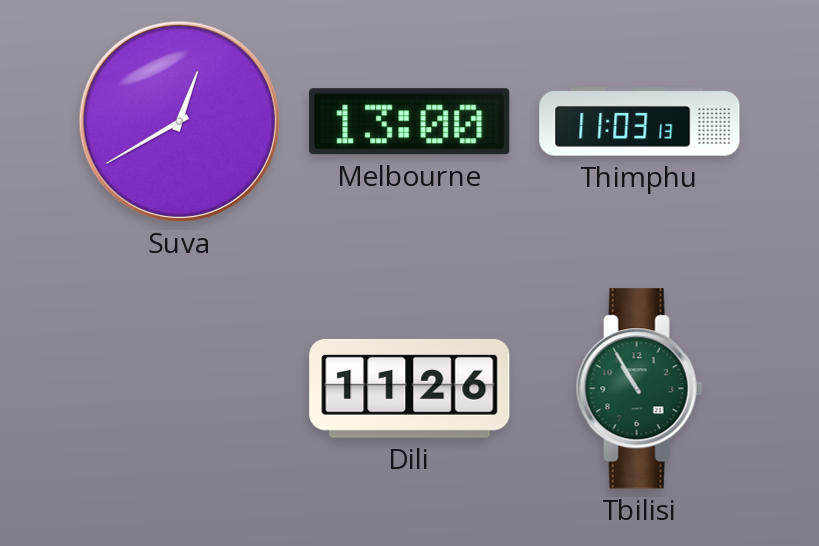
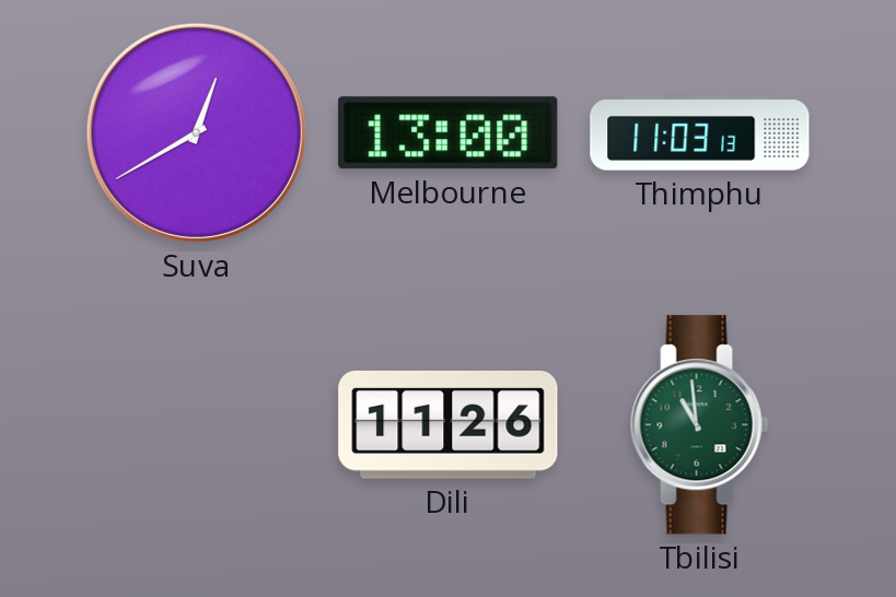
Tbilisi: 10:55 -> 10:59
